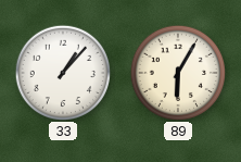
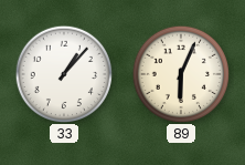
89: 6:05 -> 6:04
